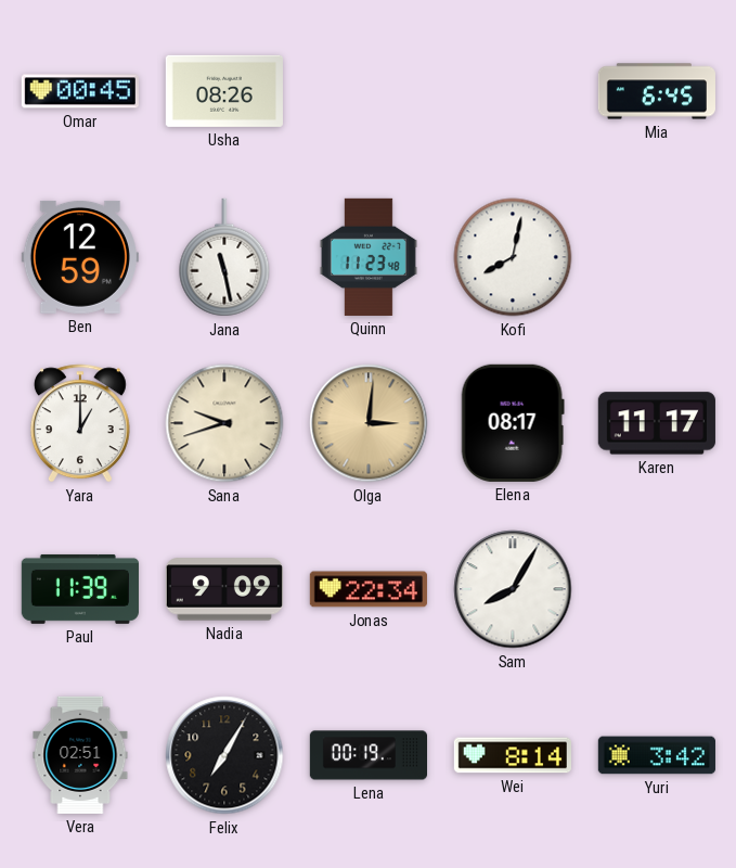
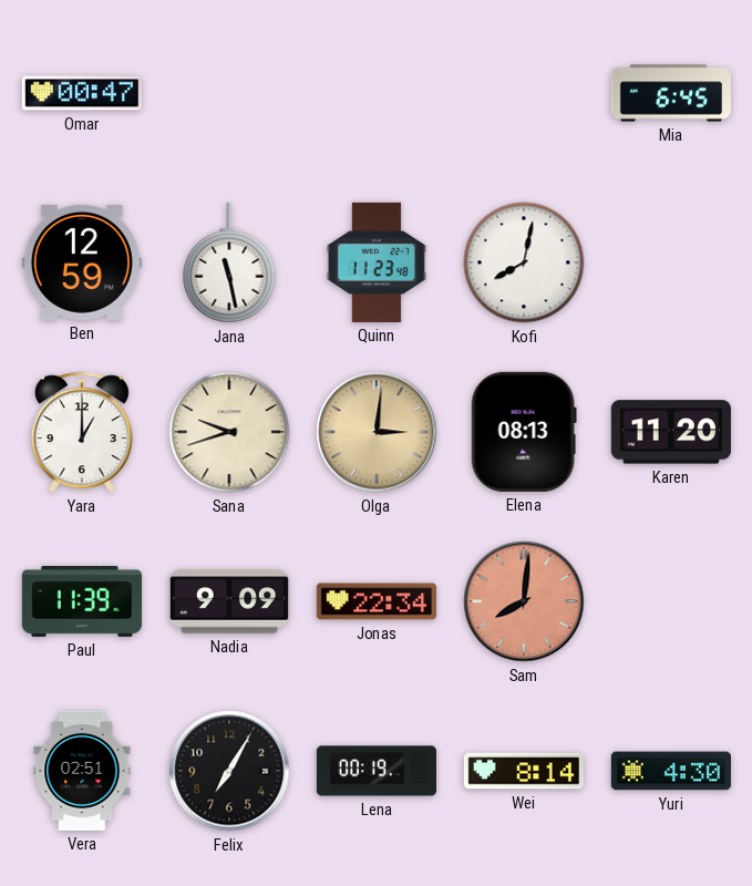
Omar: 00:45 -> 00:47
Usha: 08:26 -> none
Elena: 08:17 -> 08:13
Karen: 11:17 -> 11:20
Sam: 8:05 -> 8:01
Sam dial: white -> salmon
Yuri: 3:42 -> 4:30
